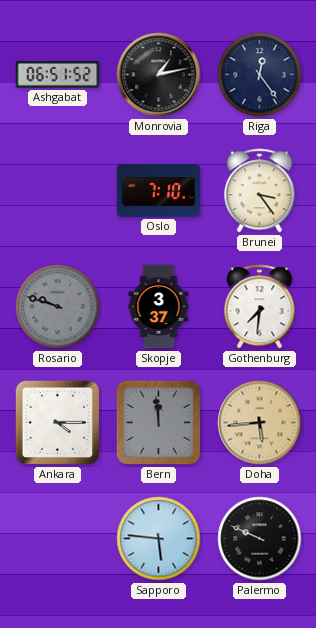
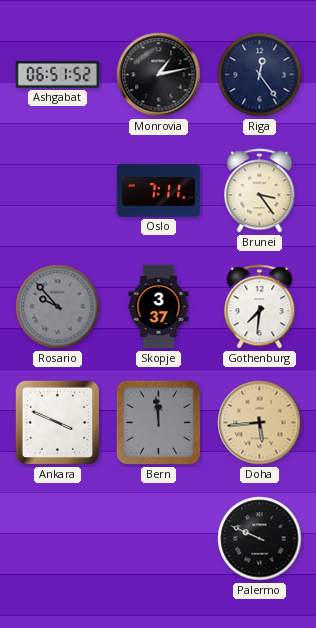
Oslo: 7:10 -> 7:11
Rosario: 9:48 -> 9:53
Ankara: 4:15 -> 3:49
Sapporo: 5:46 -> none
